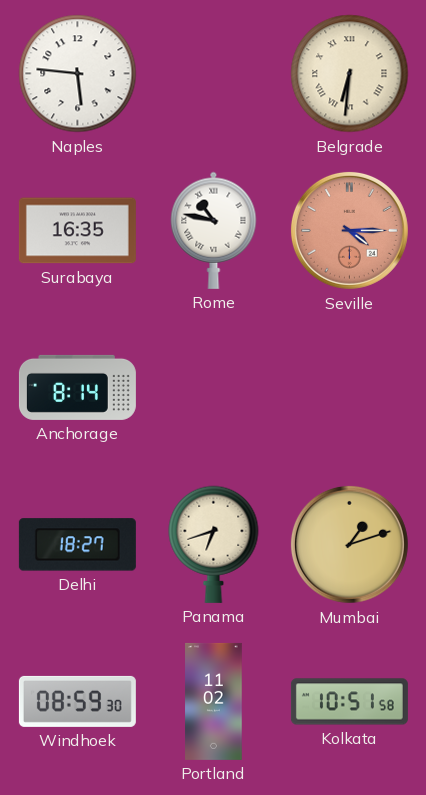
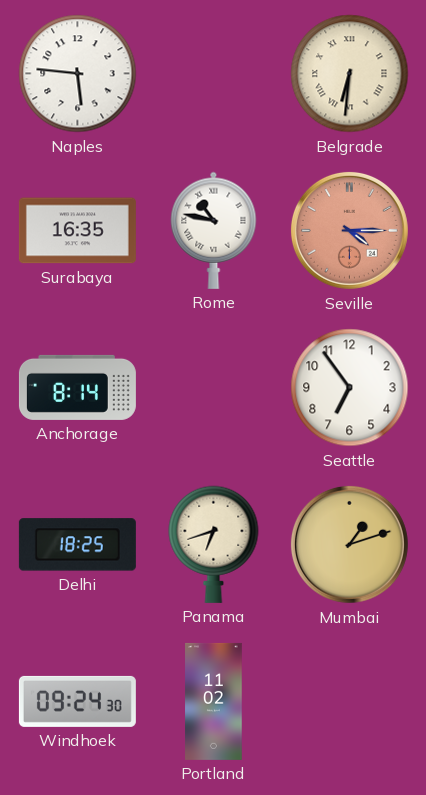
Seattle: none -> 6:54
Delhi: 18:27 -> 18:25
Windhoek: 08:59 -> 09:24
Kolkata: 10:51 -> none
